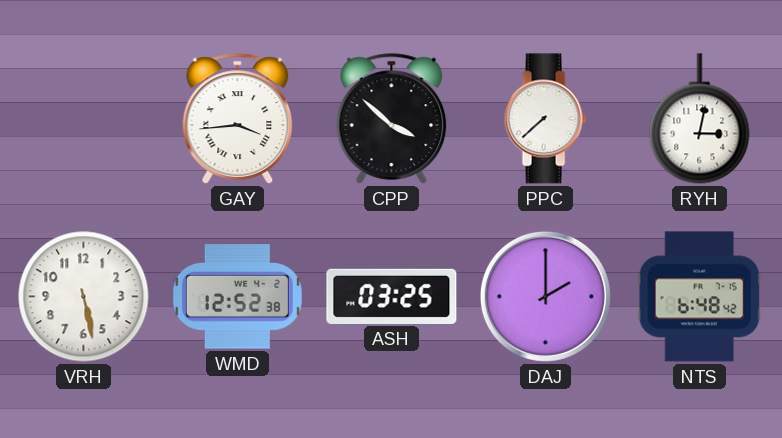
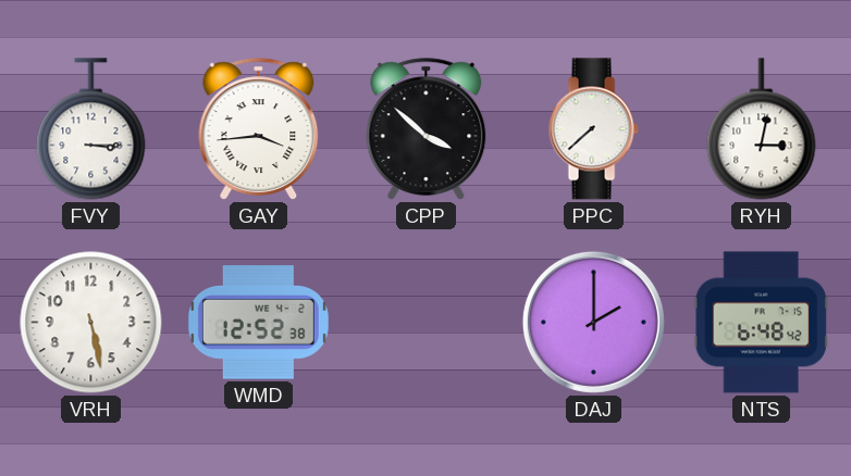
FVY: none -> 3:15
ASH: 03:25 -> none
